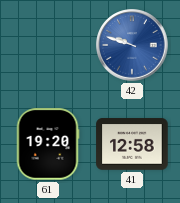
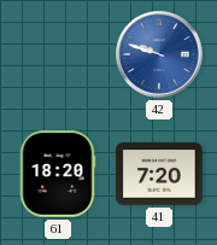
61: 19:20 -> 18:20
41: 12:58 -> 7:20
